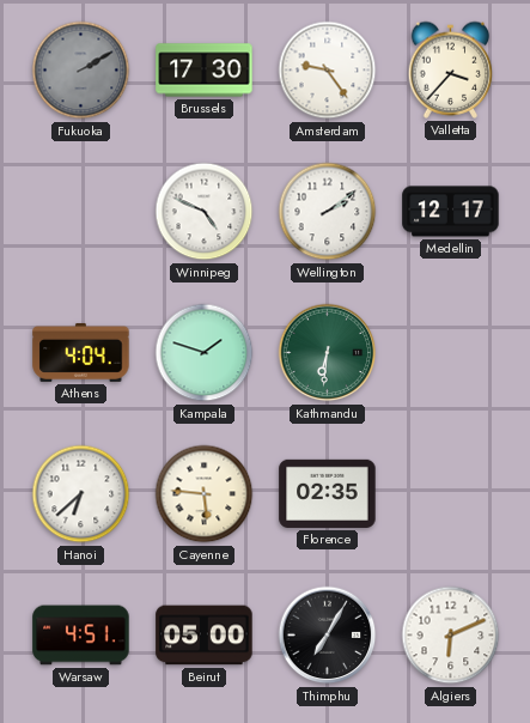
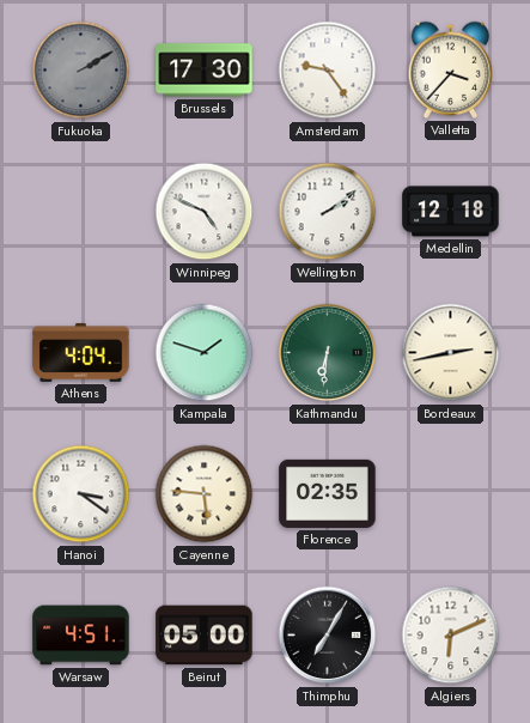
Medellin: 12:17 -> 12:18
Bordeaux: none -> 2:43
Hanoi: 6:38 -> 3:21
